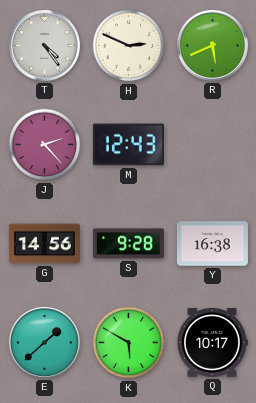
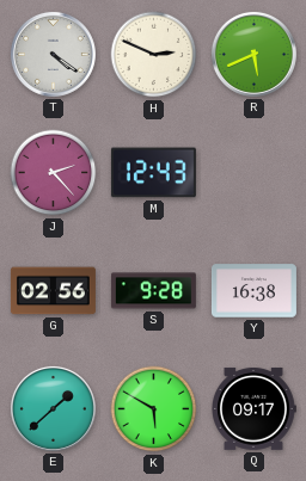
T: 4:24 -> 4:21
G: 14:56 -> 02:56
Q: 10:17 -> 09:17
